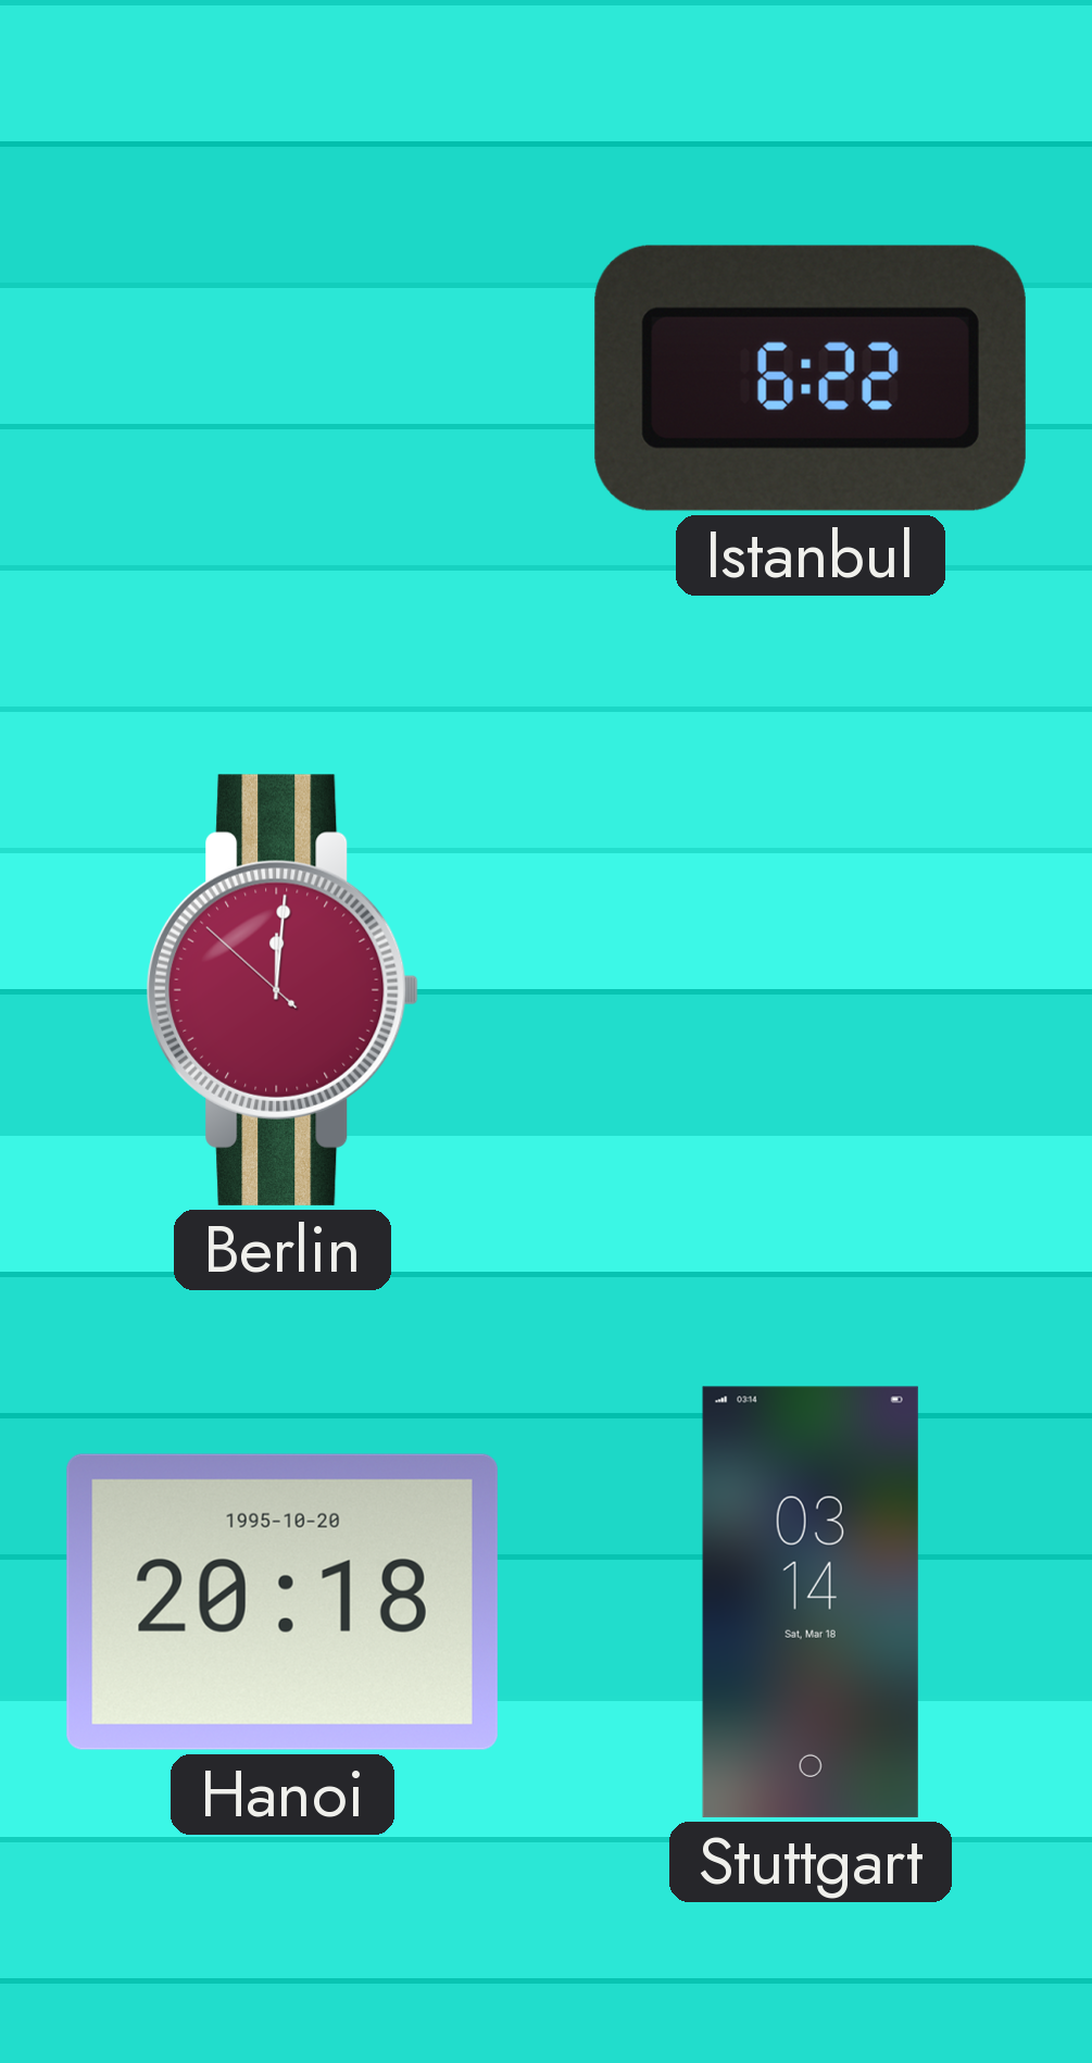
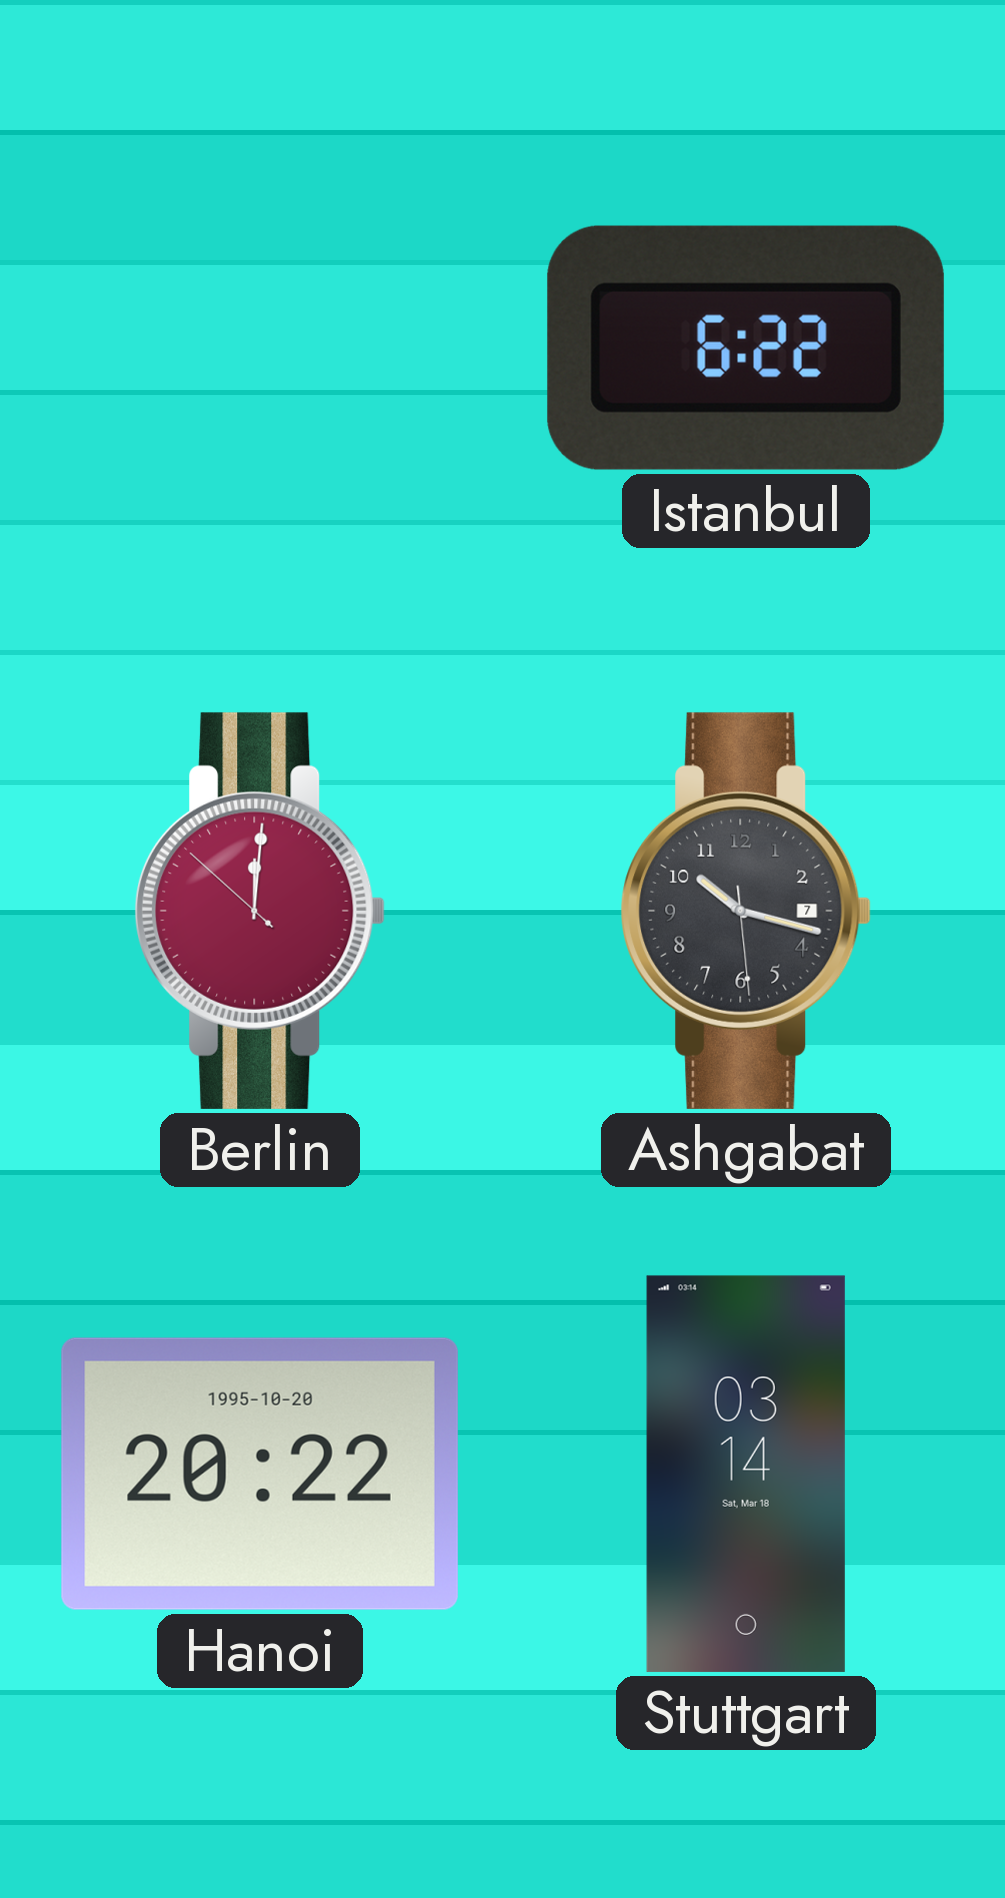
Ashgabat: none -> 10:17
Hanoi: 20:18 -> 20:22
